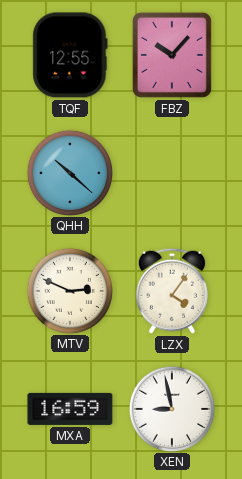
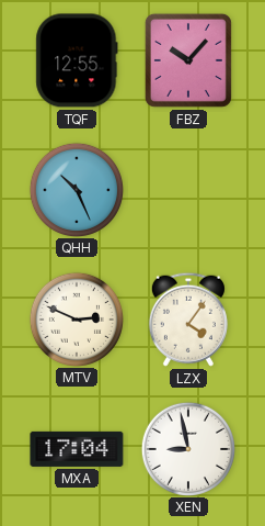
QHH: 10:22 -> 10:26
MXA: 16:59 -> 17:04
